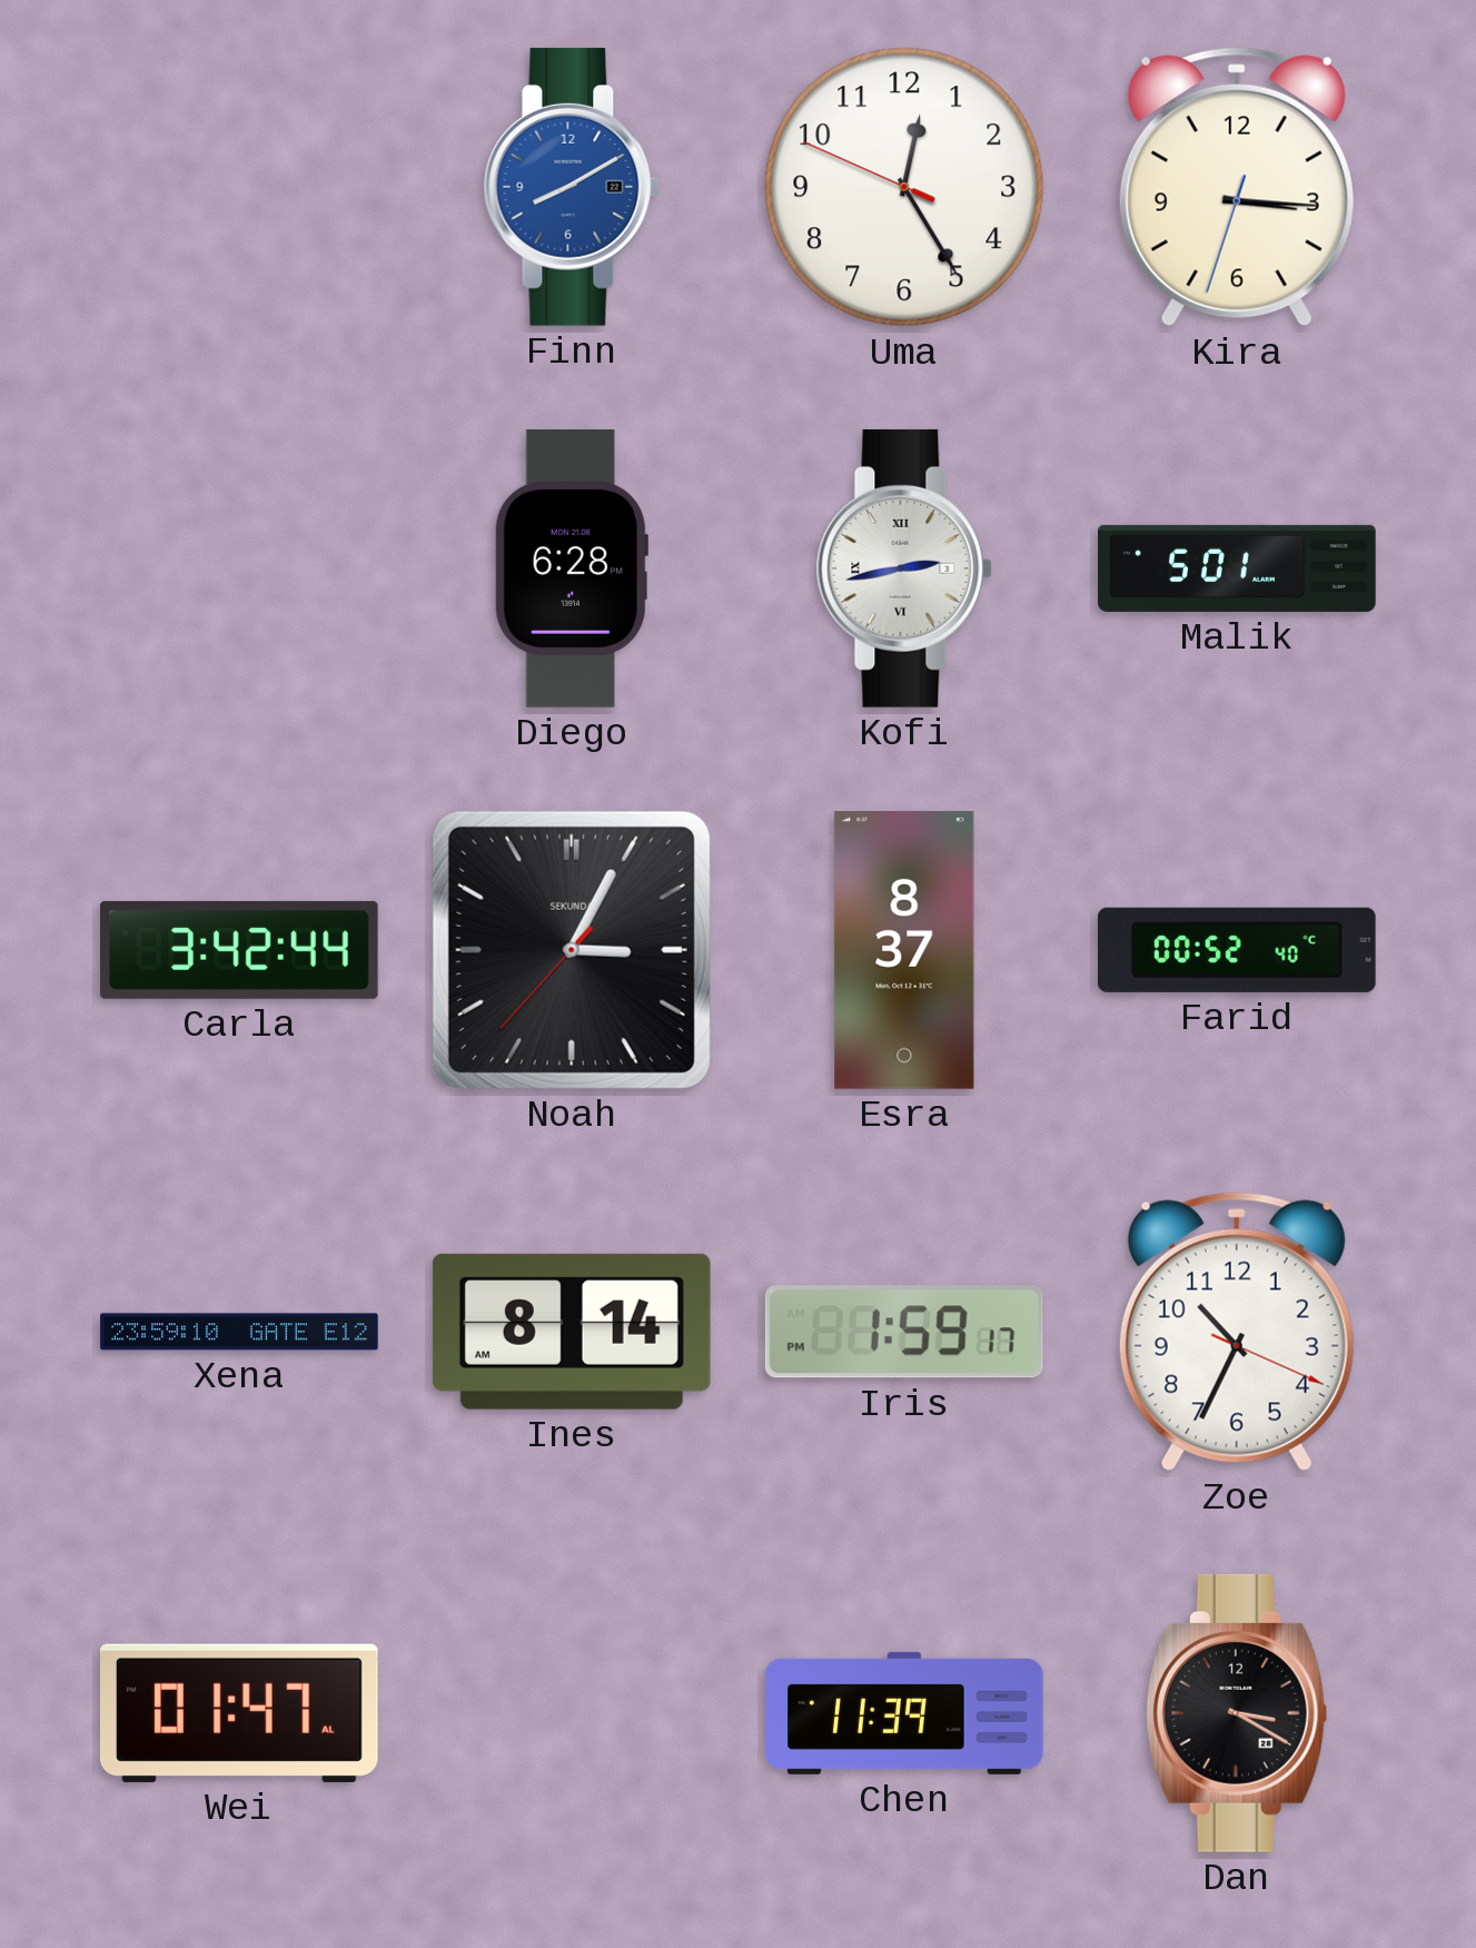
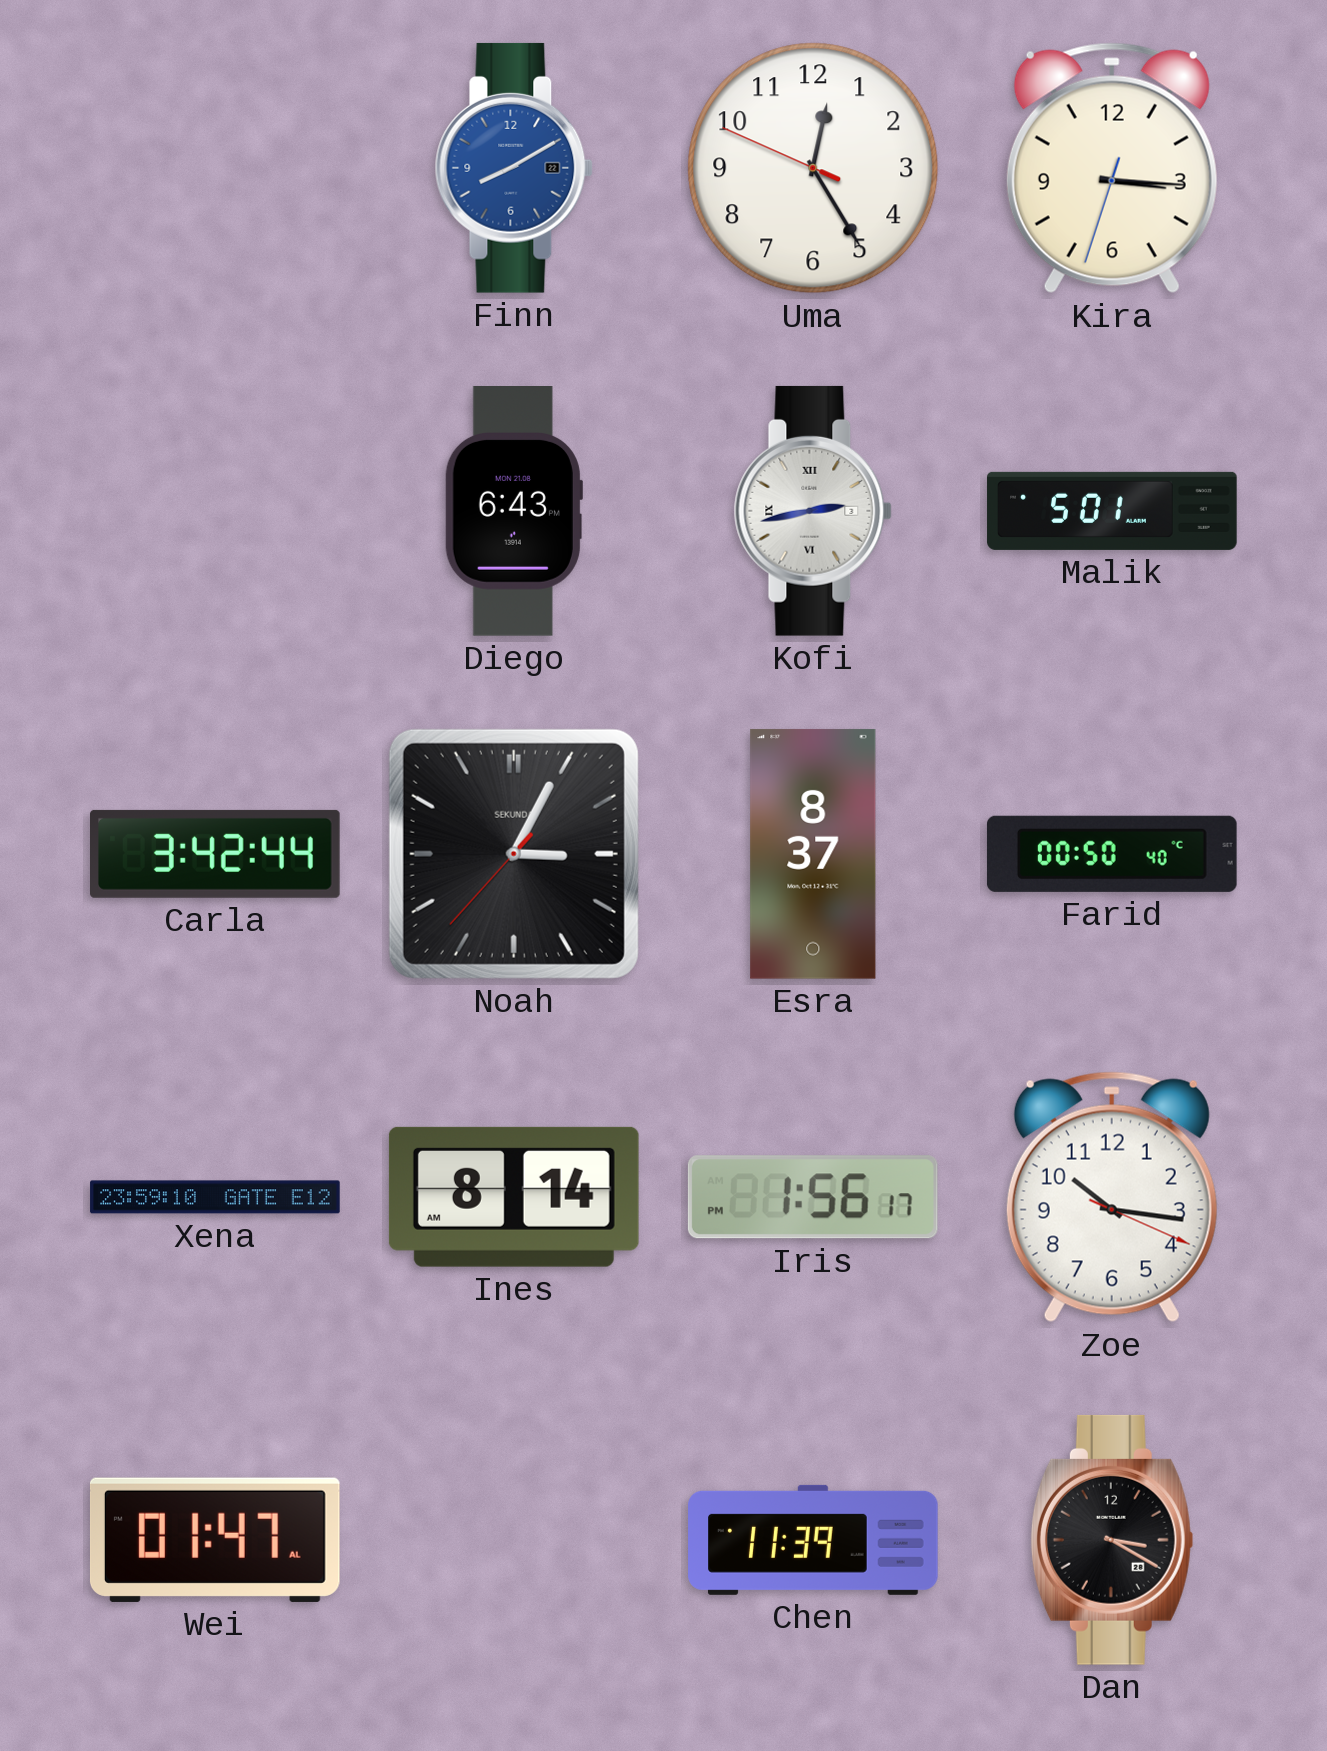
Diego: 6:28 -> 6:43
Farid: 00:52 -> 00:50
Iris: 1:59 -> 1:56
Zoe: 10:34 -> 10:16
